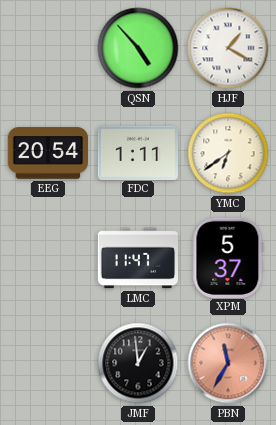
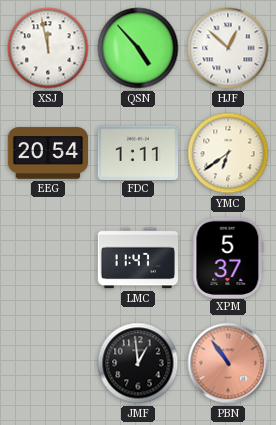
XSJ: none -> 11:58
HJF: 1:20 -> 12:52
PBN: 11:35 -> 10:54
